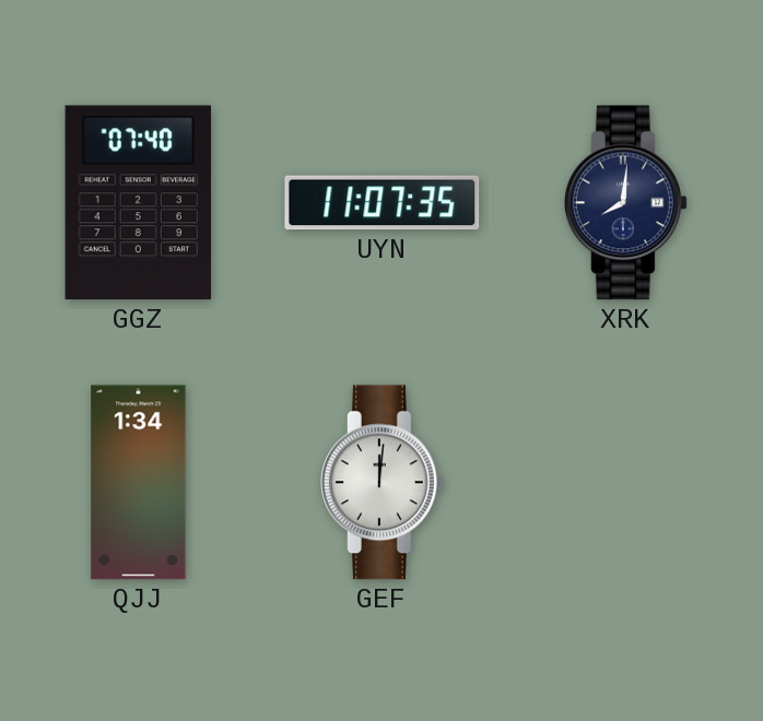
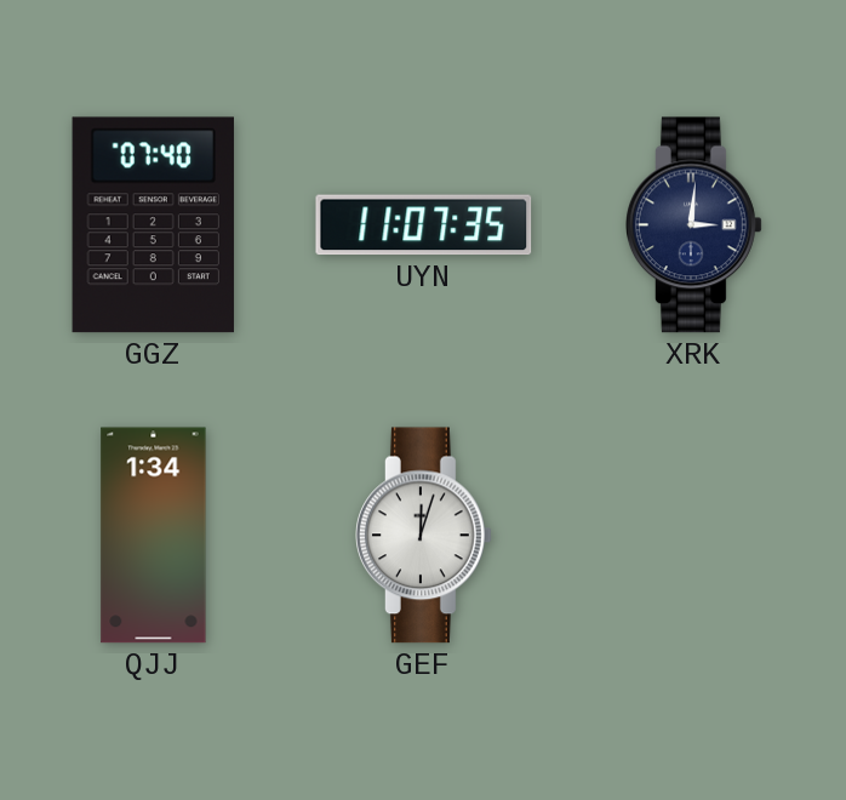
XRK: 8:01 -> 3:01
GEF: 12:01 -> 12:03
